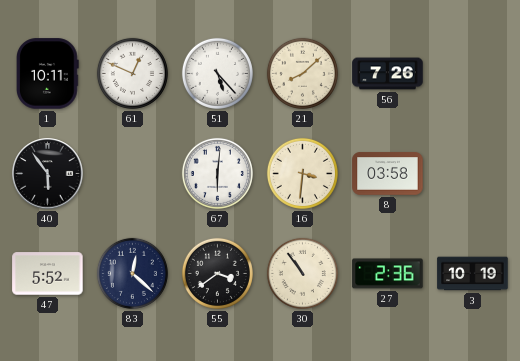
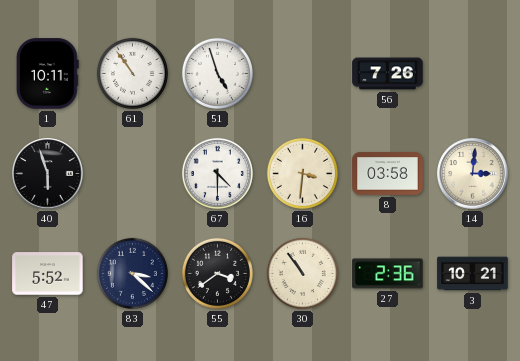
61: 12:49 -> 10:54
51: 5:23 -> 4:57
21: 8:08 -> none
40: 5:54 -> 5:57
67: 6:01 -> 4:30
14: none -> 3:01
83: 12:22 -> 3:22
3: 10:19 -> 10:21
